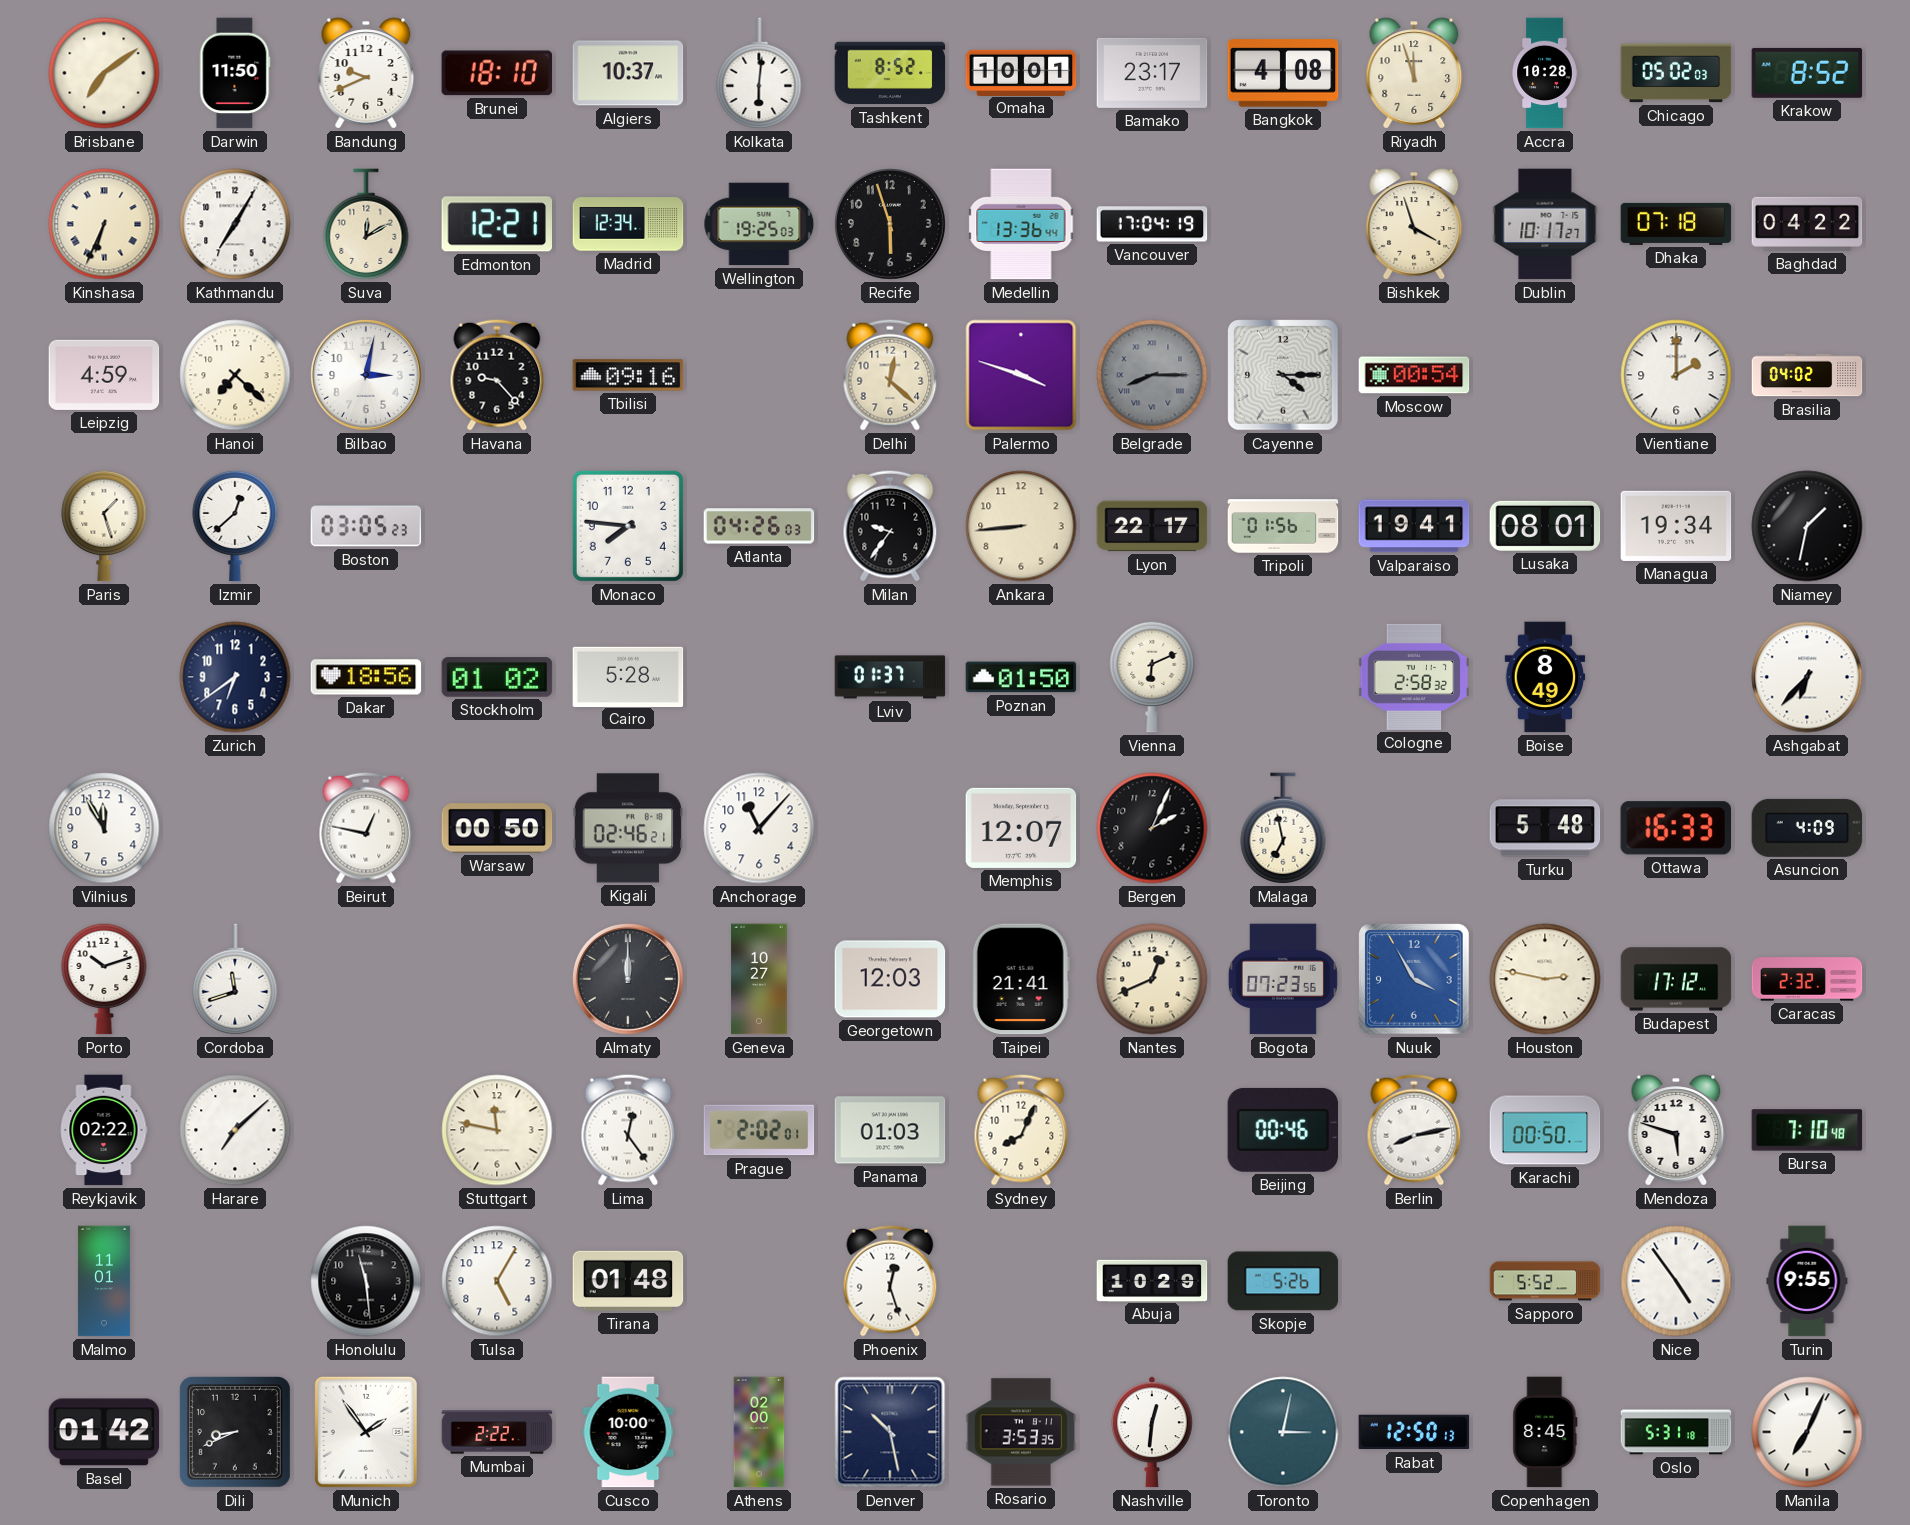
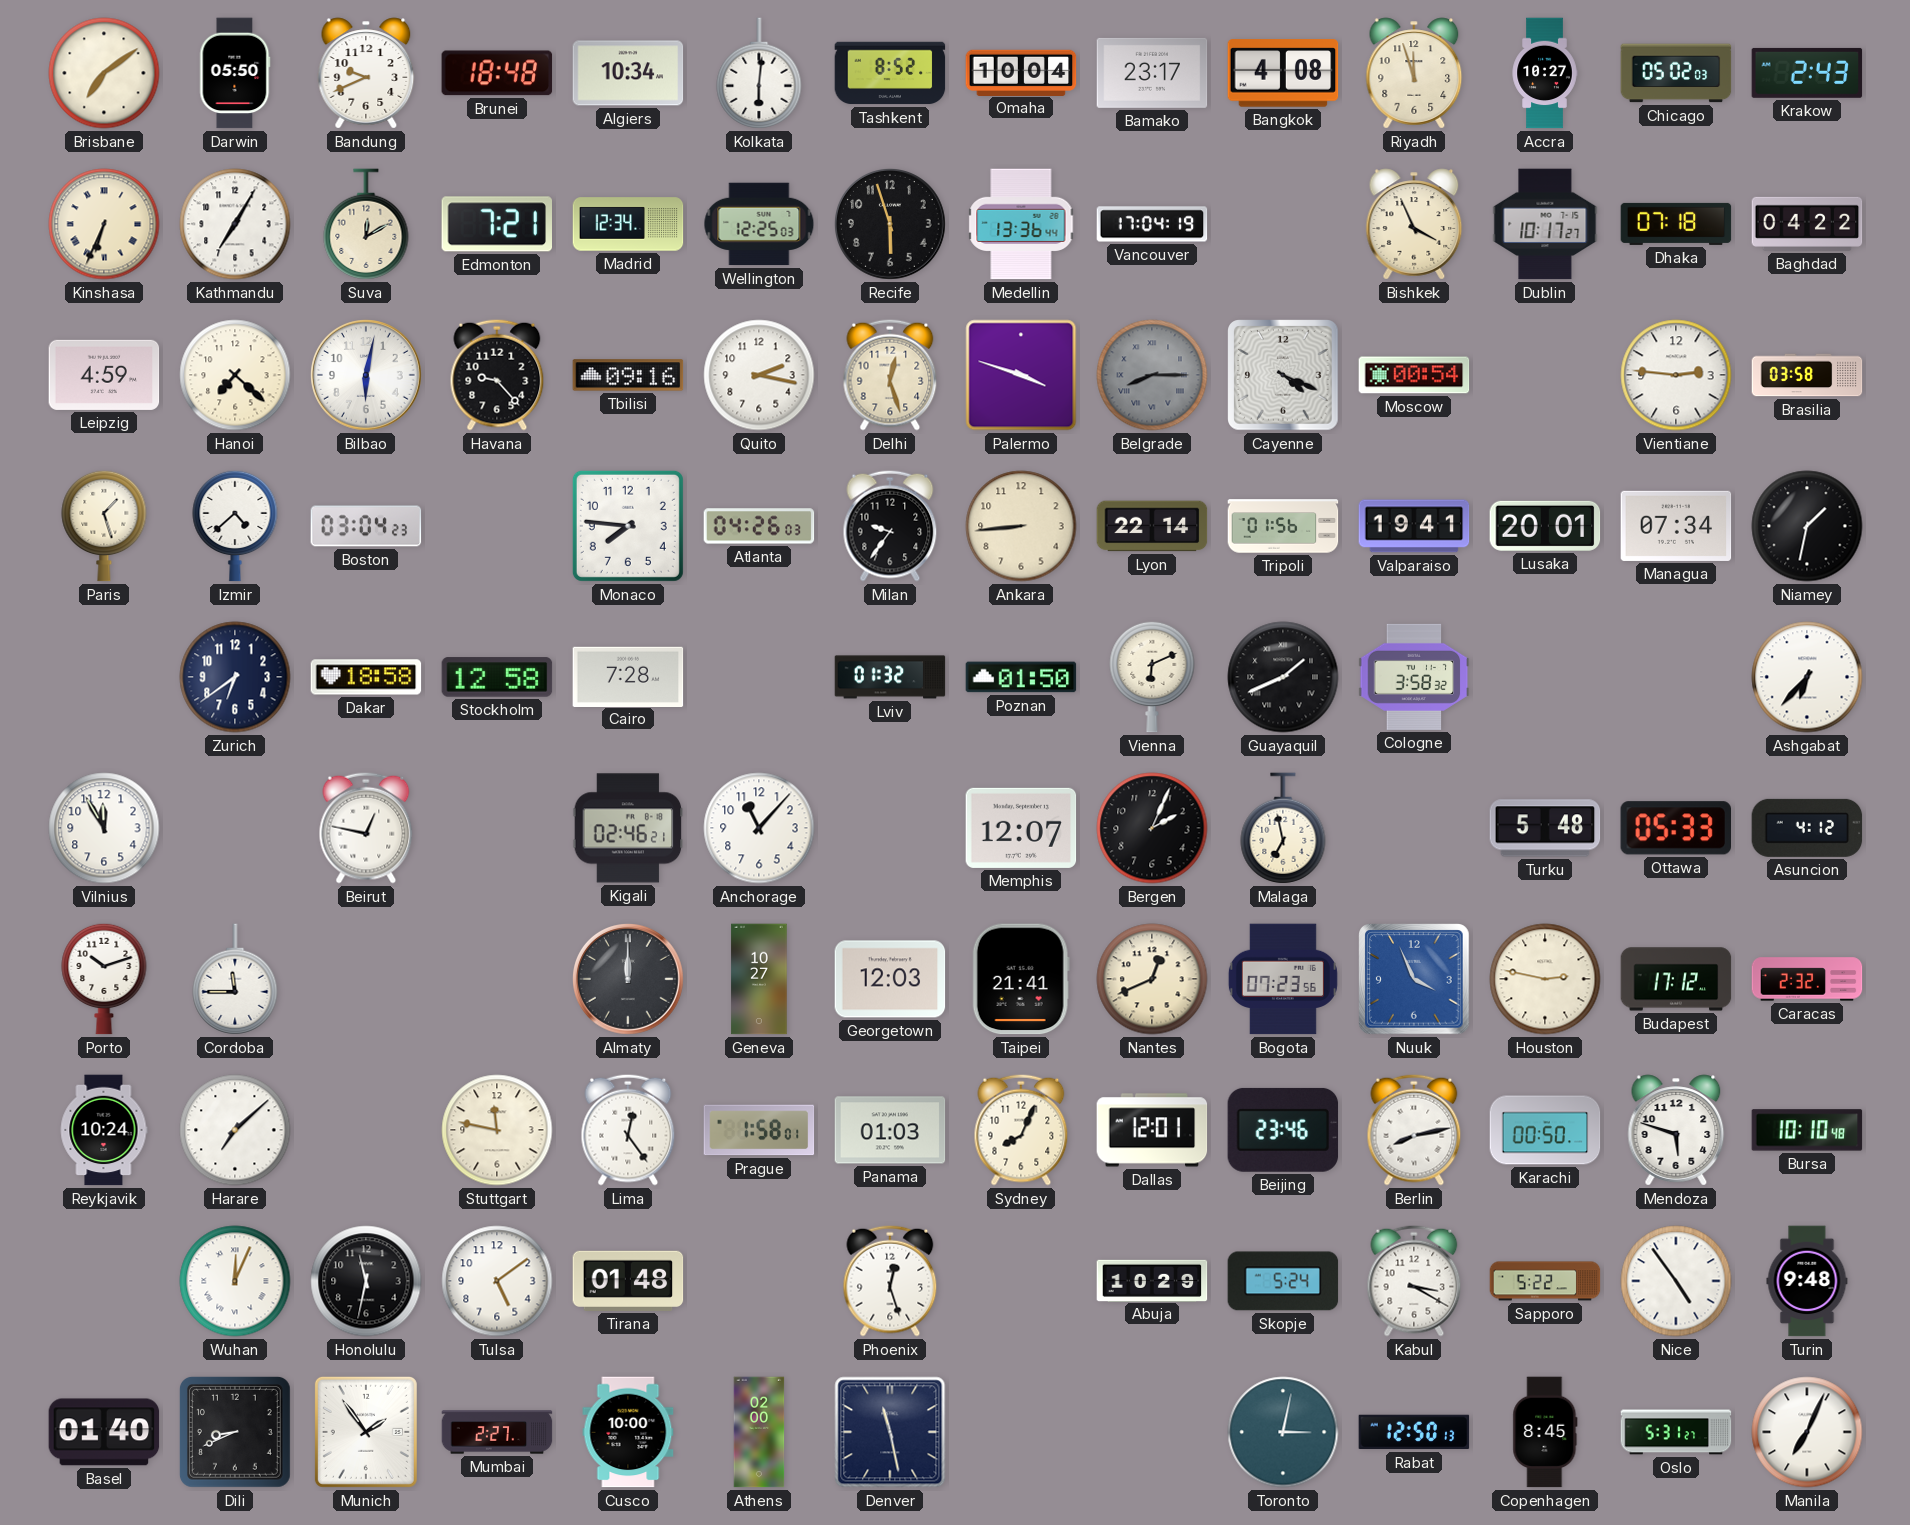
Darwin: 11:50 -> 05:50
Brunei: 18:10 -> 18:48
Algiers: 10:37 -> 10:34
Omaha: 10:01 -> 10:04
Accra: 10:28 -> 10:27
Krakow: 8:52 -> 2:43
Edmonton: 12:21 -> 7:21
Wellington: 19:25 -> 12:25
Bishkek: 3:57 -> 3:56
Bilbao: 3:02 -> 6:02
Quito: none -> 2:17
Delhi: 12:22 -> 12:27
Cayenne: 4:15 -> 4:19
Vientiane: 2:00 -> 2:46
Brasilia: 04:02 -> 03:58
Izmir: 12:38 -> 4:38
Boston: 03:05 -> 03:04
Lyon: 22:17 -> 22:14
Lusaka: 08:01 -> 20:01
Managua: 19:34 -> 07:34
Dakar: 18:56 -> 18:58
Stockholm: 01:02 -> 12:58
Cairo: 5:28 -> 7:28
Lviv: 01:37 -> 01:32
Guayaquil: none -> 1:41
Cologne: 2:58 -> 3:58
Boise: 8:49 -> none
Warsaw: 00:50 -> none
Ottawa: 16:33 -> 05:33
Asuncion: 4:09 -> 4:12
Cordoba: 11:42 -> 11:45
Nuuk: 3:55 -> 3:56
Reykjavik: 02:22 -> 10:24
Prague: 2:02 -> 1:58
Dallas: none -> 12:01
Beijing: 00:46 -> 23:46
Bursa: 7:10 -> 10:10
Malmo: 11:01 -> none
Wuhan: none -> 12:04
Honolulu: 11:29 -> 11:32
Tulsa: 5:05 -> 5:09
Skopje: 5:26 -> 5:24
Kabul: none -> 3:20
Sapporo: 5:52 -> 5:22
Turin: 9:55 -> 9:48
Basel: 01:42 -> 01:40
Mumbai: 2:22 -> 2:27
Denver: 10:28 -> 11:28
Rosario: 3:53 -> none
Nashville: 12:31 -> none
Oslo: 5:31:18 -> 5:31:27
